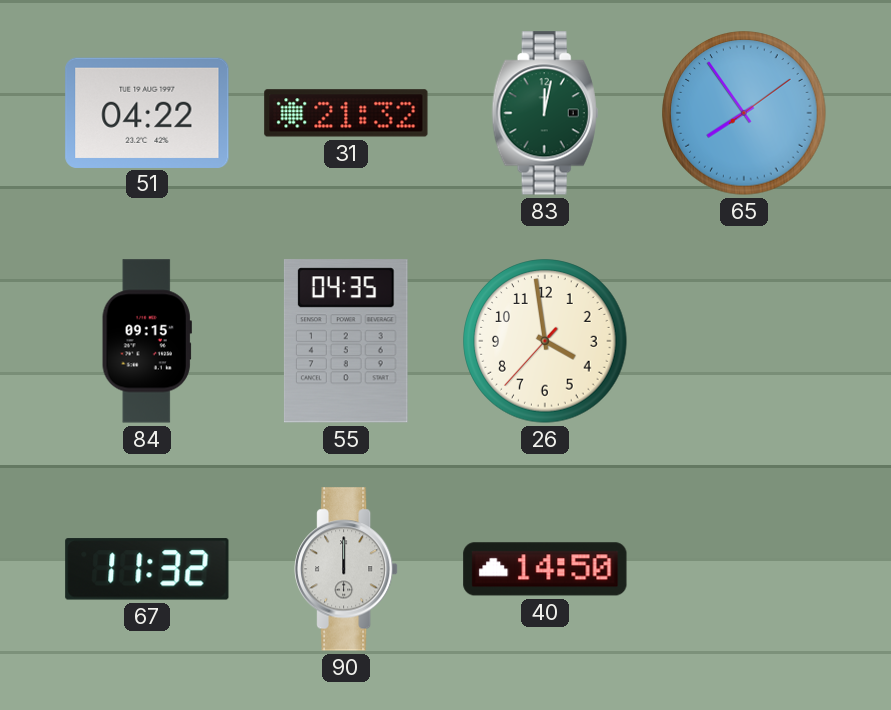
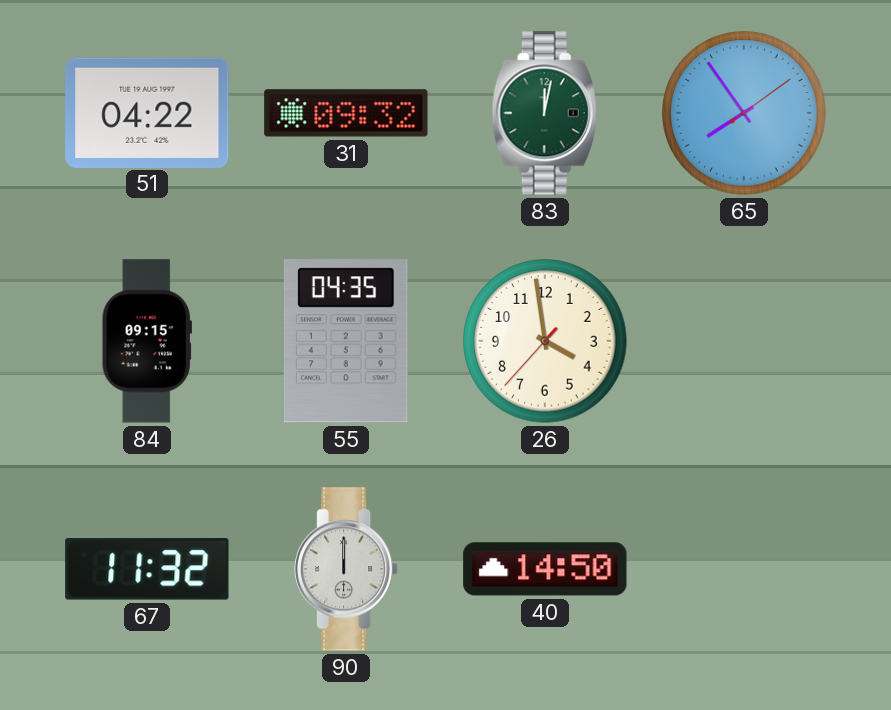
31: 21:32 -> 09:32
